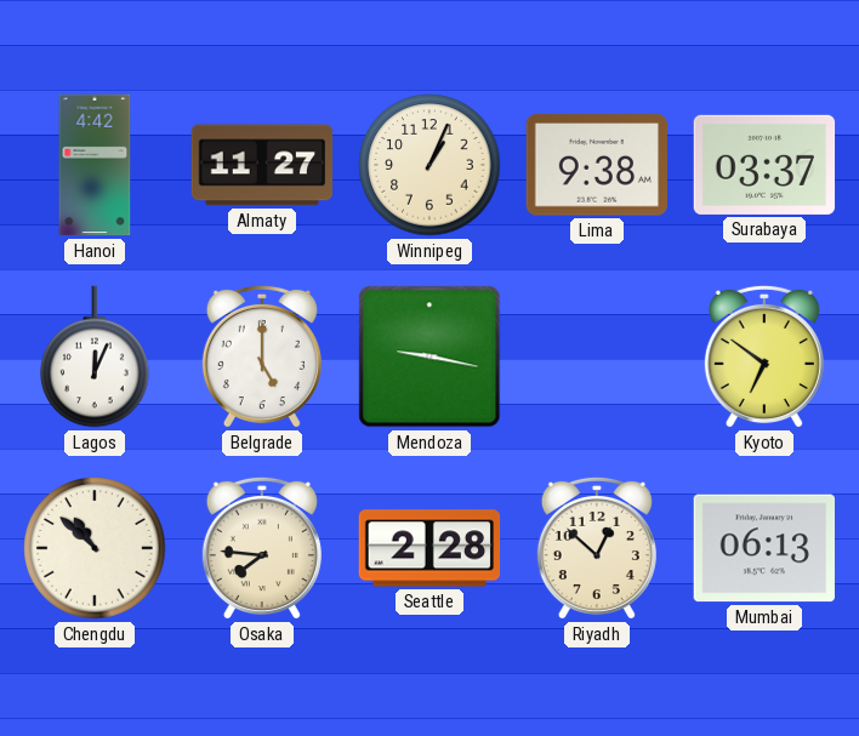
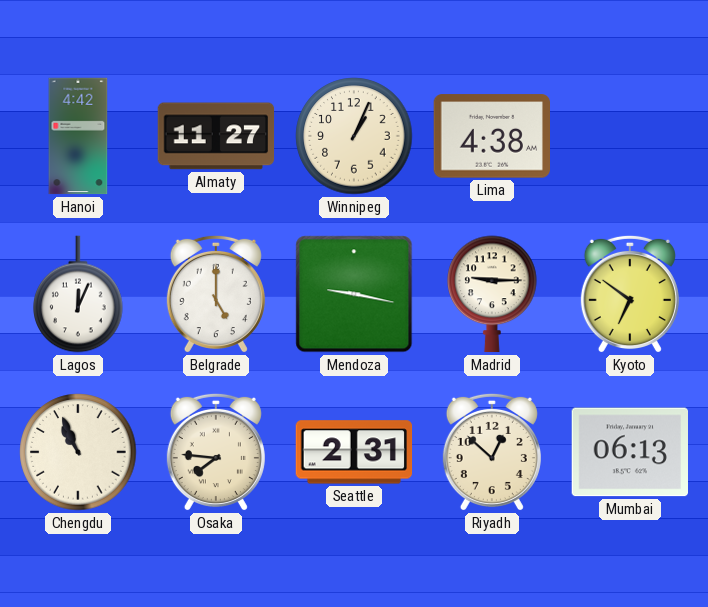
Lima: 9:38 -> 4:38
Surabaya: 03:37 -> none
Madrid: none -> 9:15
Chengdu: 10:52 -> 10:56
Seattle: 2:28 -> 2:31
